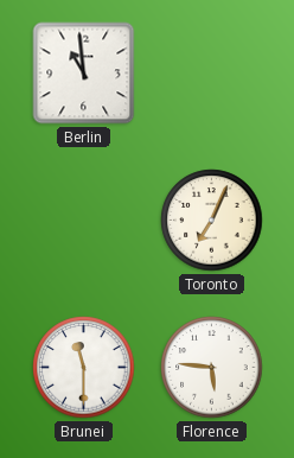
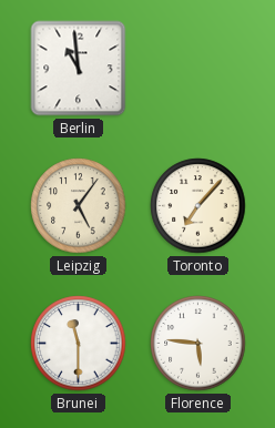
Leipzig: none -> 5:06
Toronto: 7:04 -> 7:07
